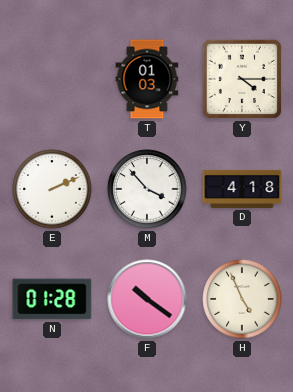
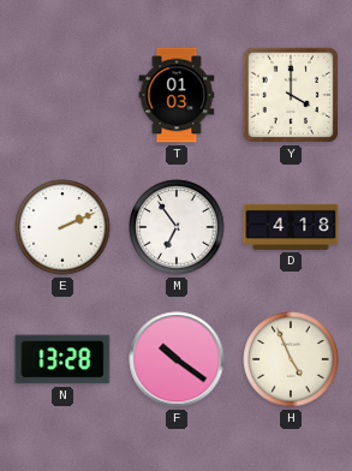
Y: 4:15 -> 4:00
M: 3:53 -> 6:54
N: 01:28 -> 13:28
